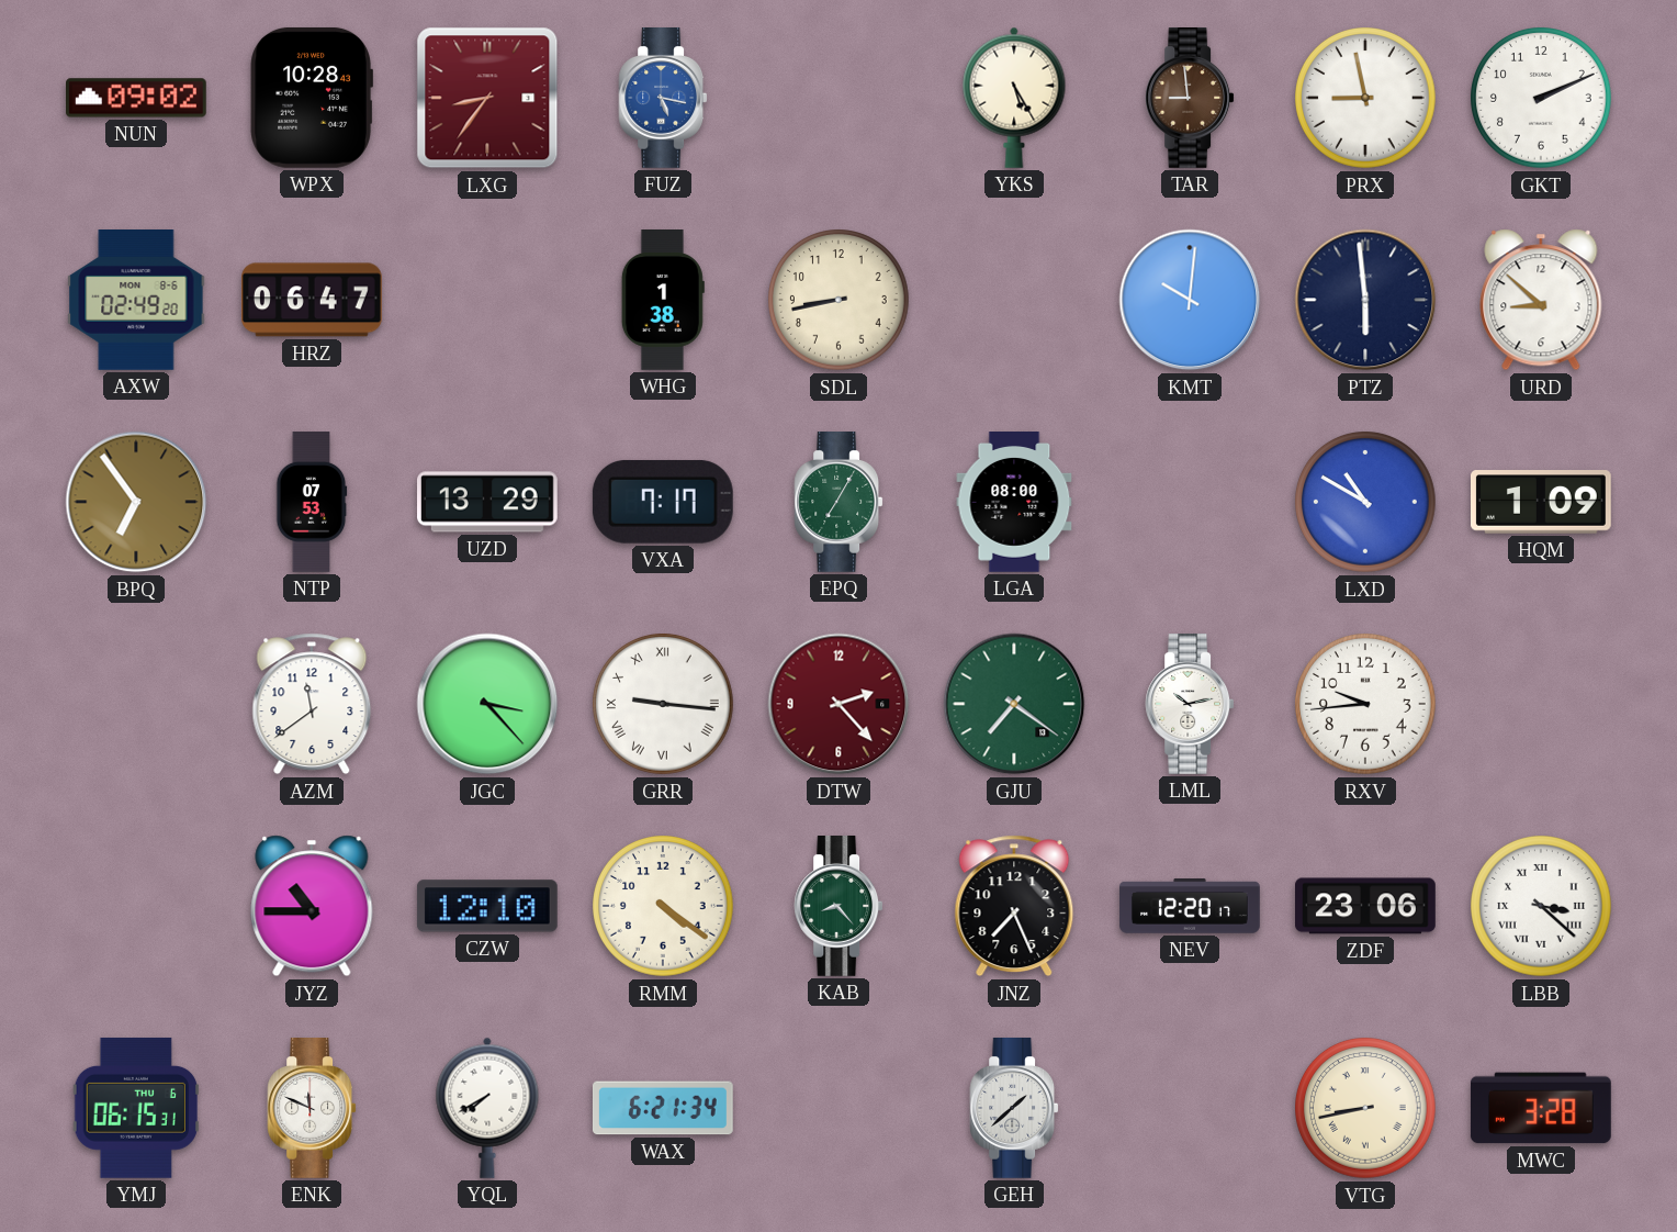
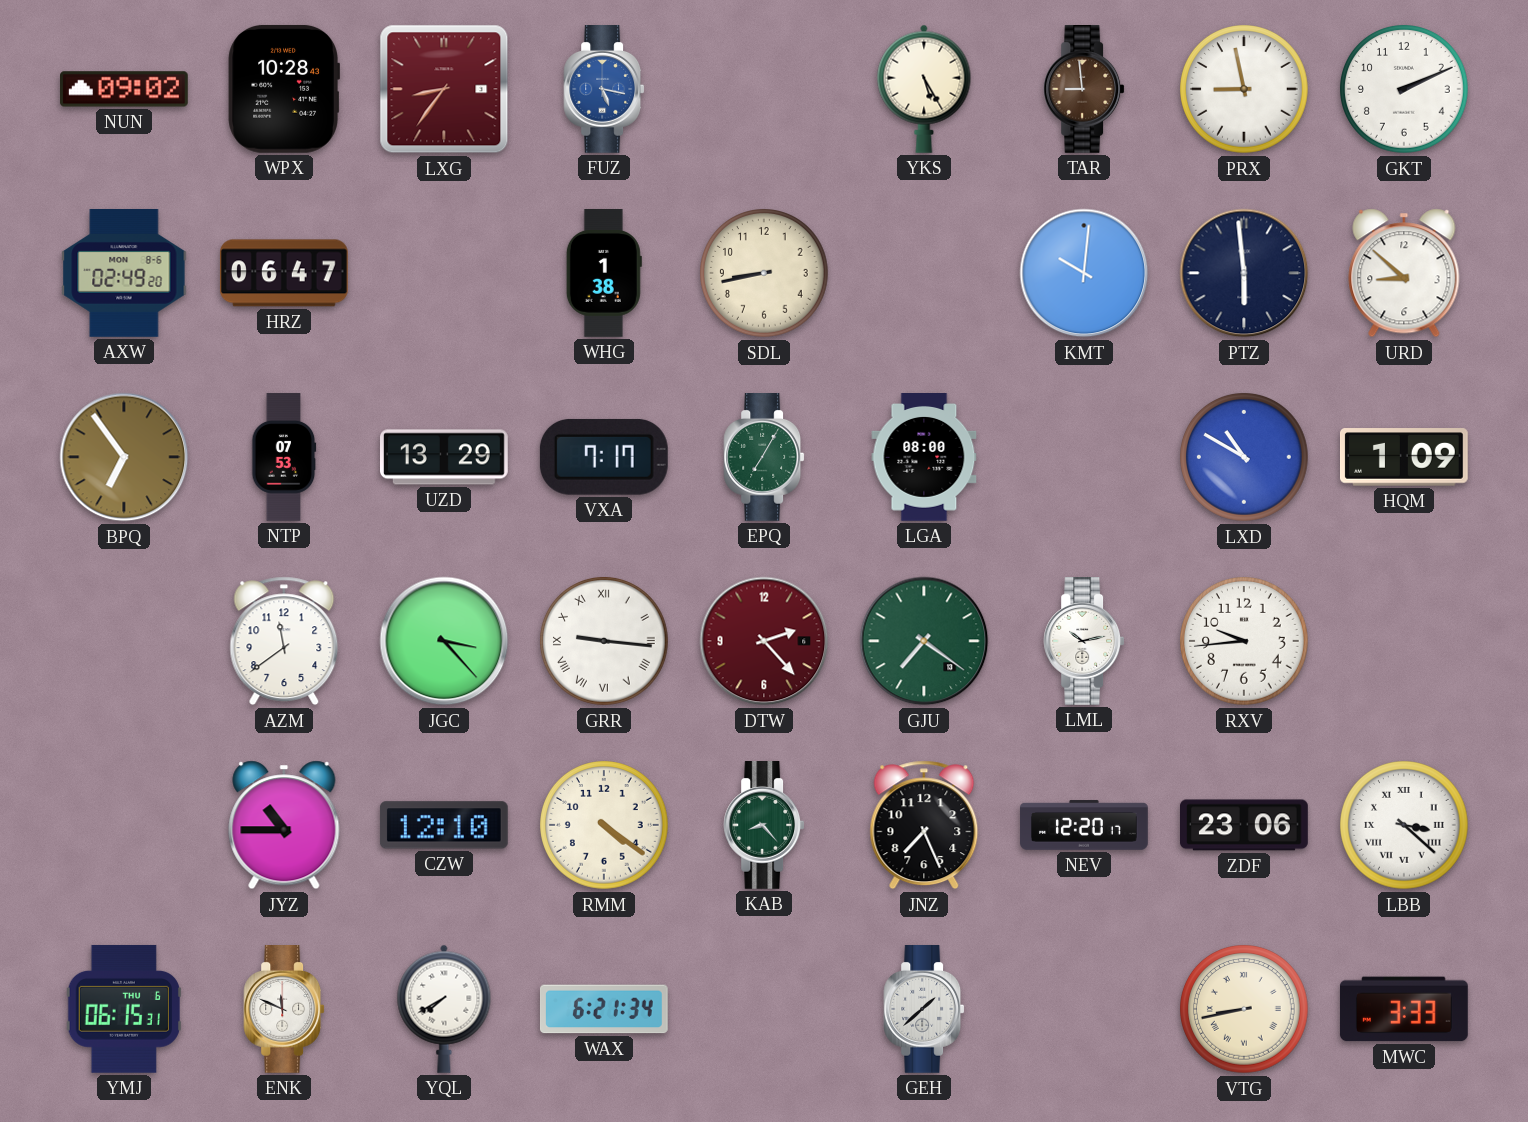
MWC: 3:28 -> 3:33
